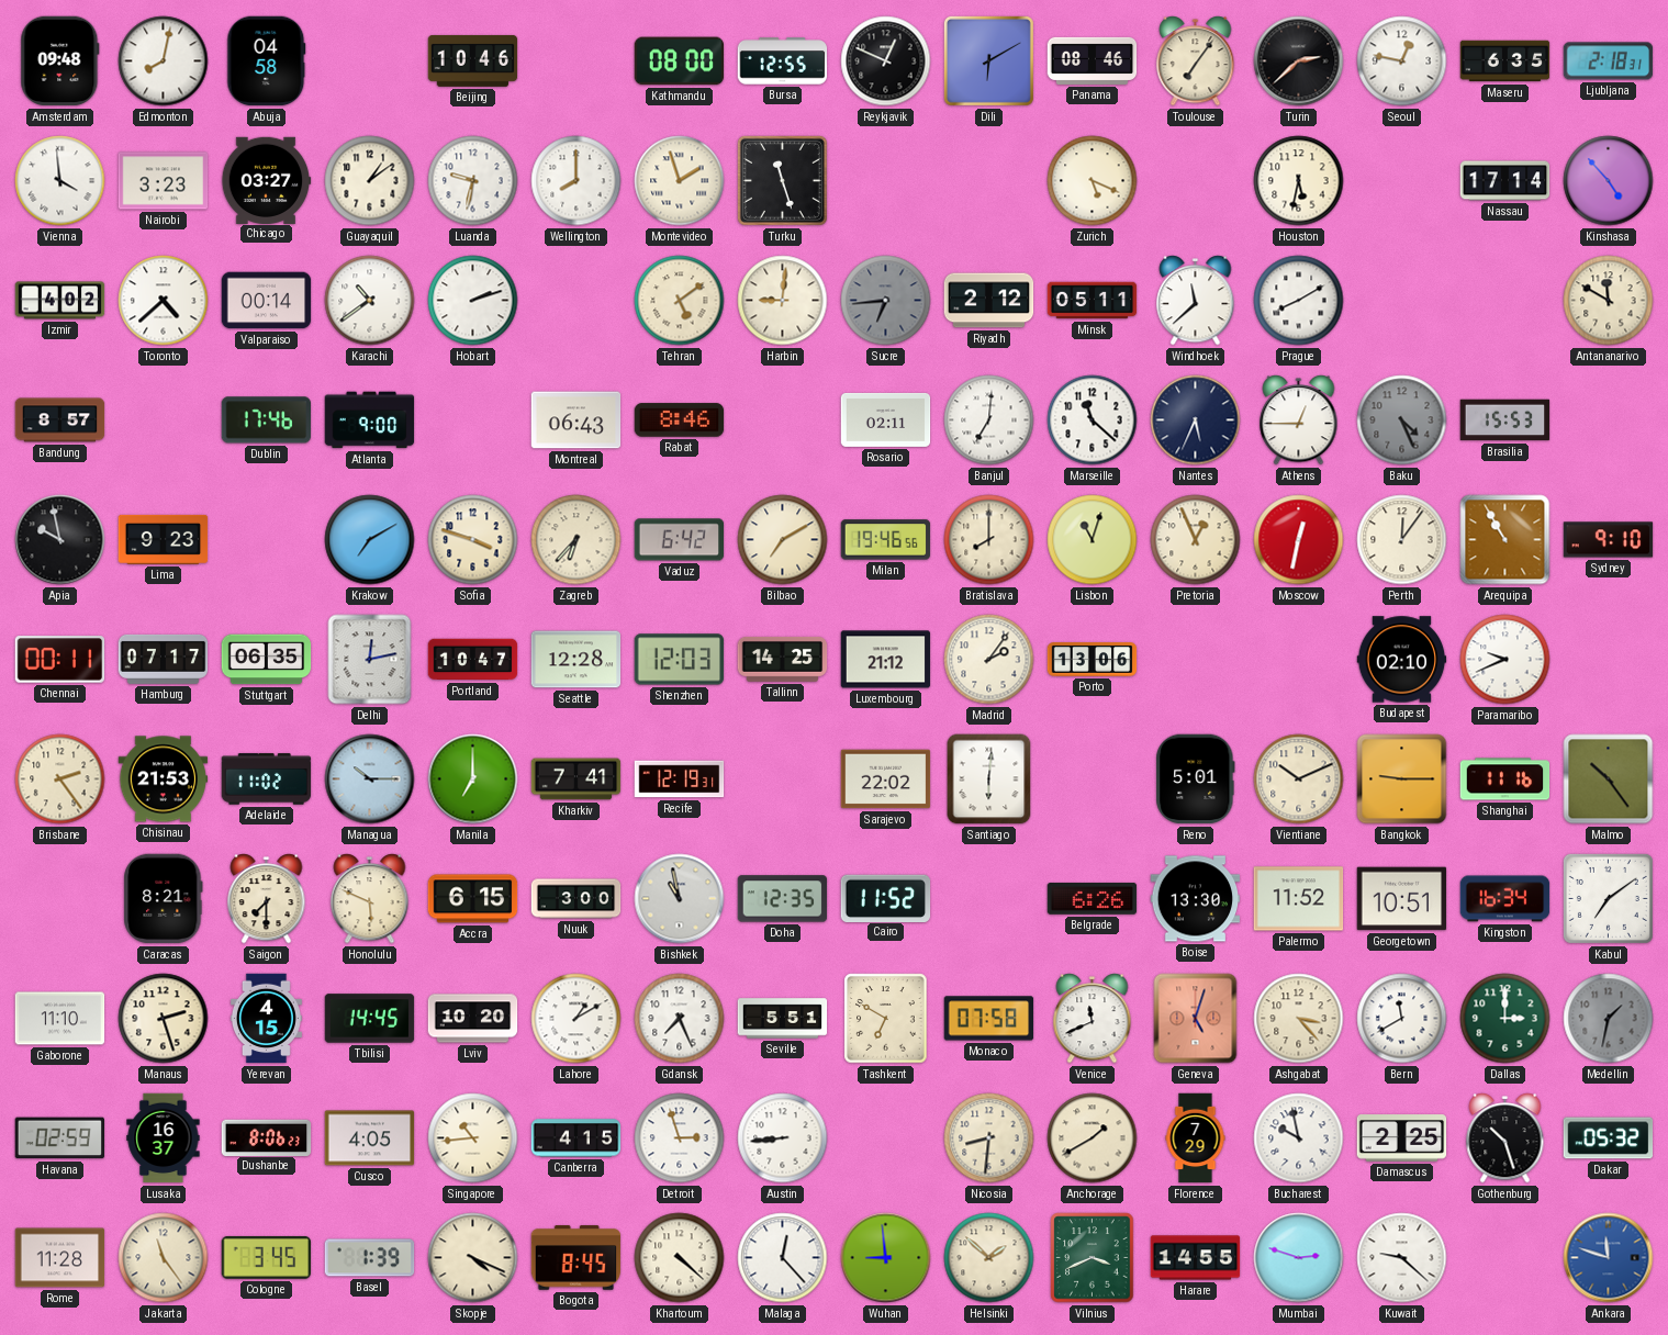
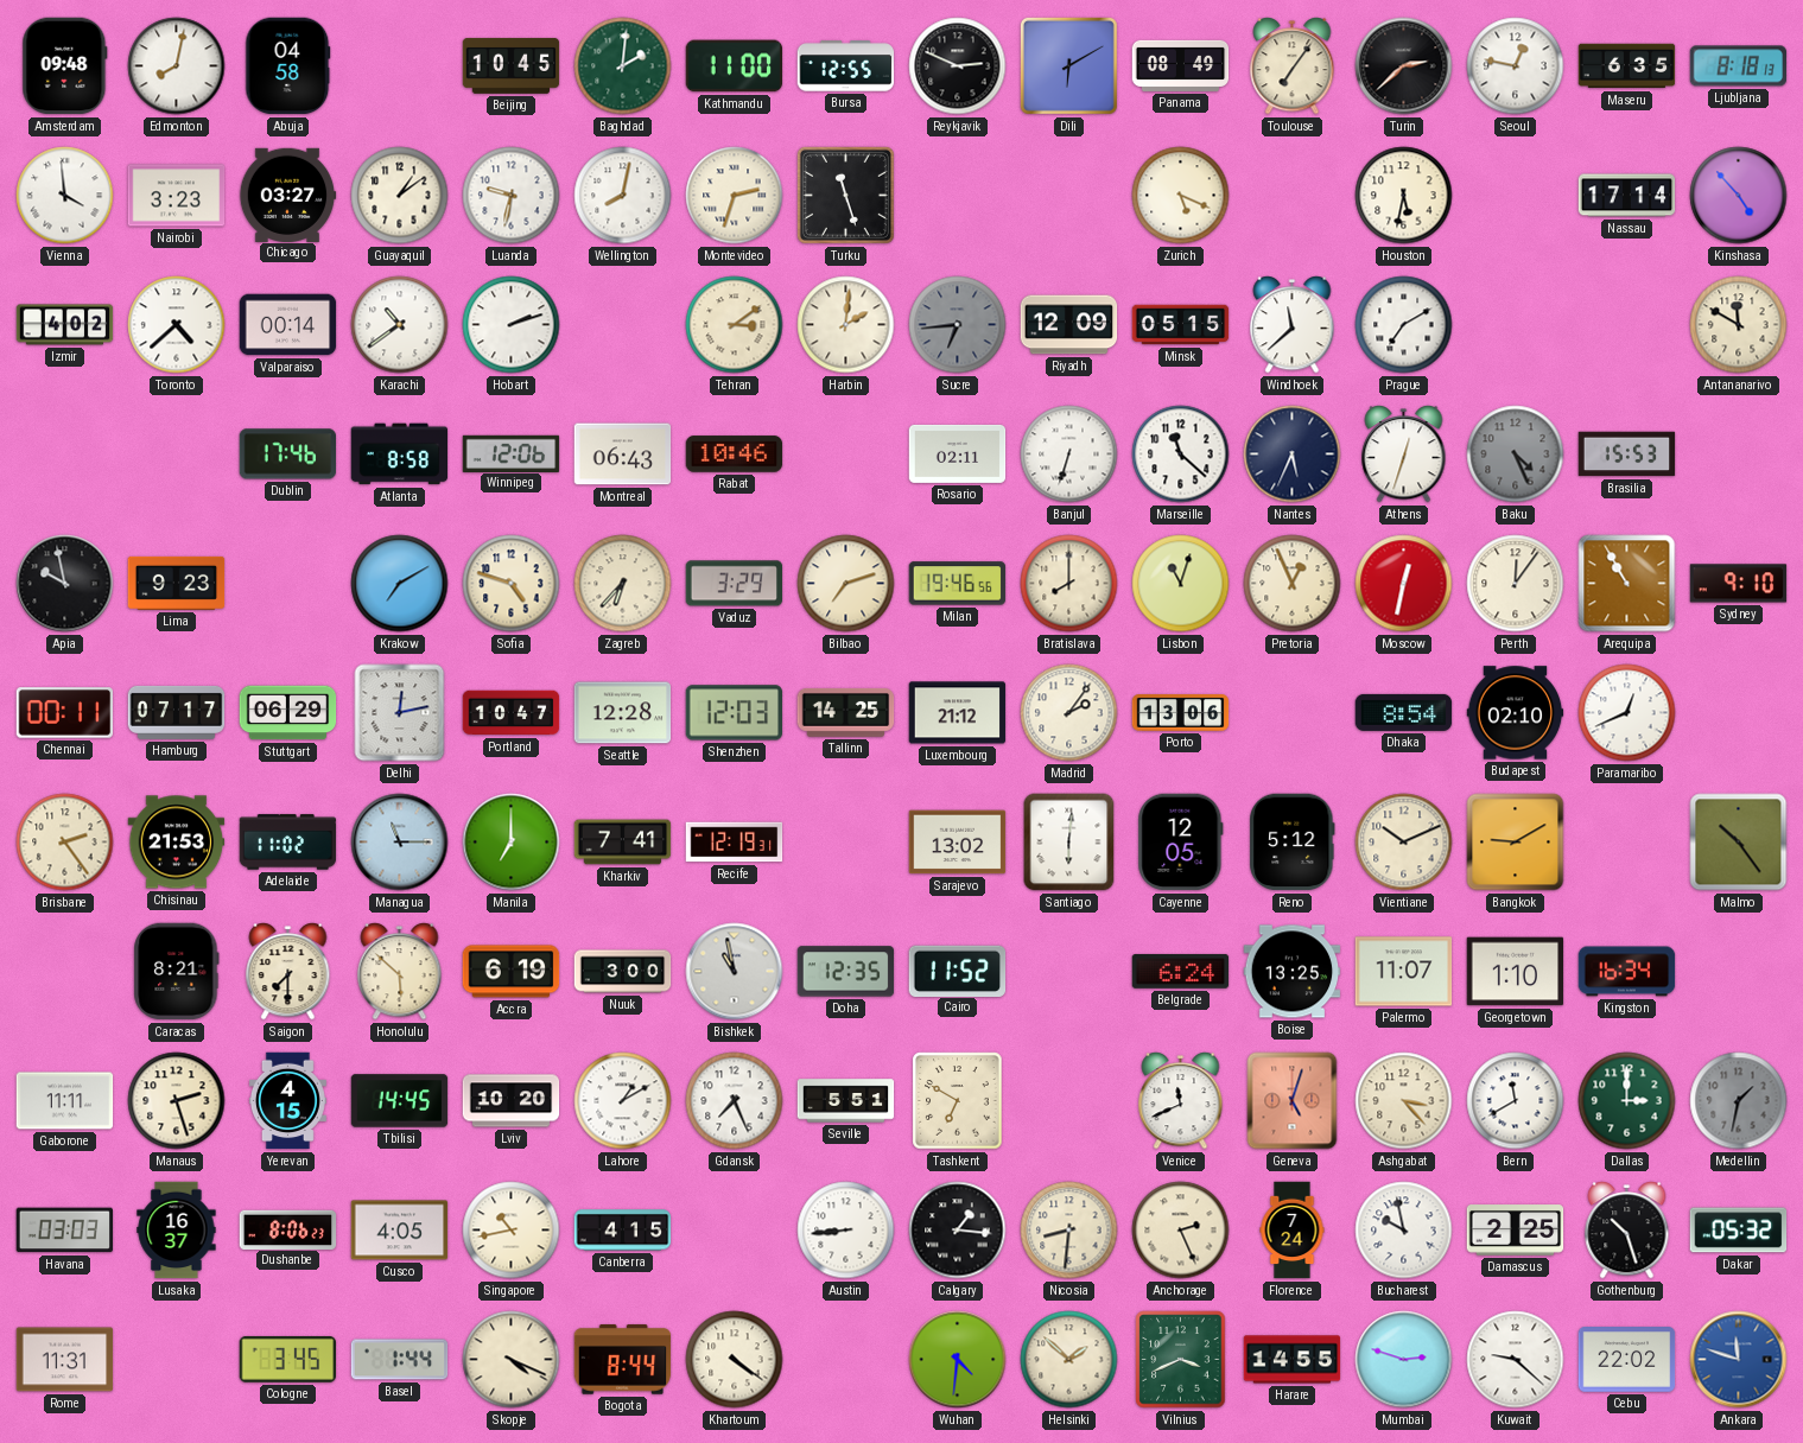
Beijing: 10:46 -> 10:45
Baghdad: none -> 2:01
Kathmandu: 08:00 -> 11:00
Reykjavik: 12:49 -> 2:49
Panama: 08:46 -> 08:49
Ljubljana: 2:18 -> 8:18
Wellington: 8:00 -> 8:02
Montevideo: 1:57 -> 2:33
Tehran: 5:09 -> 3:09
Harbin: 9:01 -> 2:01
Riyadh: 2:12 -> 12:09
Minsk: 05:11 -> 05:15
Prague: 8:10 -> 7:10
Bandung: 8:57 -> none
Atlanta: 9:00 -> 8:58
Winnipeg: none -> 12:06
Rabat: 8:46 -> 10:46
Banjul: 7:01 -> 6:33
Athens: 12:45 -> 12:33
Sofia: 3:48 -> 4:48
Vaduz: 6:42 -> 3:29
Bilbao: 7:10 -> 7:12
Stuttgart: 06:35 -> 06:29
Dhaka: none -> 8:54
Paramaribo: 9:41 -> 12:41
Managua: 10:15 -> 11:15
Sarajevo: 22:02 -> 13:02
Cayenne: none -> 12:05
Reno: 5:01 -> 5:12
Bangkok: 9:15 -> 9:10
Shanghai: 11:16 -> none
Honolulu: 5:49 -> 5:52
Accra: 6:15 -> 6:19
Belgrade: 6:26 -> 6:24
Boise: 13:30 -> 13:25
Palermo: 11:52 -> 11:07
Georgetown: 10:51 -> 1:10
Kabul: 7:09 -> none
Gaborone: 11:10 -> 11:11
Monaco: 07:58 -> none
Havana: 02:59 -> 03:03
Singapore: 10:44 -> 10:43
Detroit: 2:57 -> none
Calgary: none -> 1:16
Anchorage: 1:40 -> 2:26
Florence: 7:29 -> 7:24
Rome: 11:28 -> 11:31
Jakarta: 11:24 -> none
Basel: 1:39 -> 1:44
Bogota: 8:45 -> 8:44
Khartoum: 4:22 -> 4:21
Malaga: 12:23 -> none
Wuhan: 8:59 -> 4:31
Cebu: none -> 22:02
